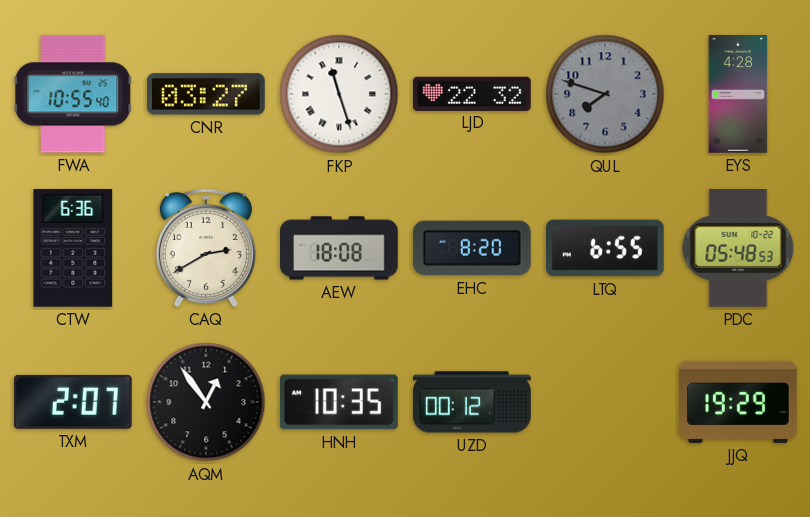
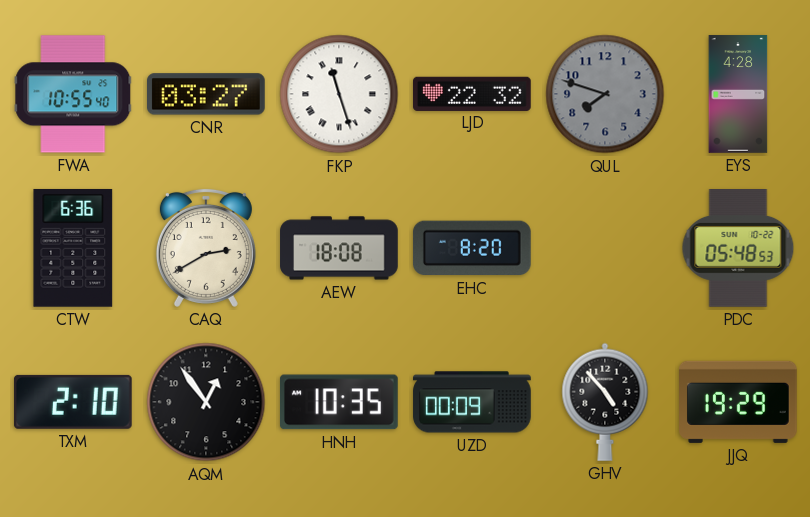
LTQ: 6:55 -> none
TXM: 2:07 -> 2:10
UZD: 00:12 -> 00:09
GHV: none -> 4:53
